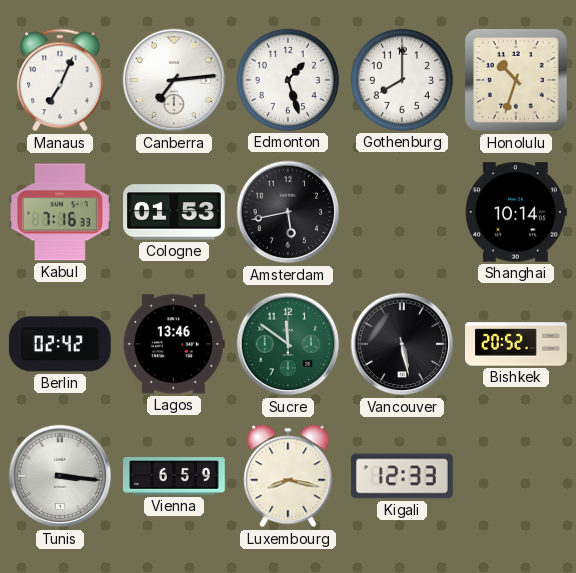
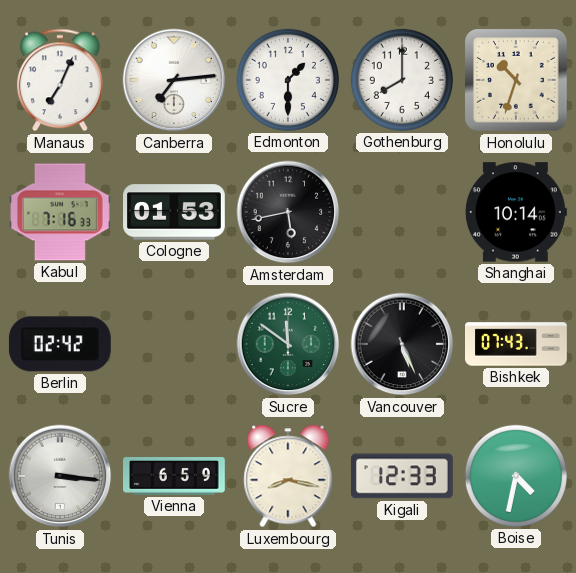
Edmonton: 1:27 -> 1:30
Lagos: 13:46 -> none
Vancouver: 5:28 -> 5:26
Bishkek: 20:52 -> 07:43
Boise: none -> 4:32
